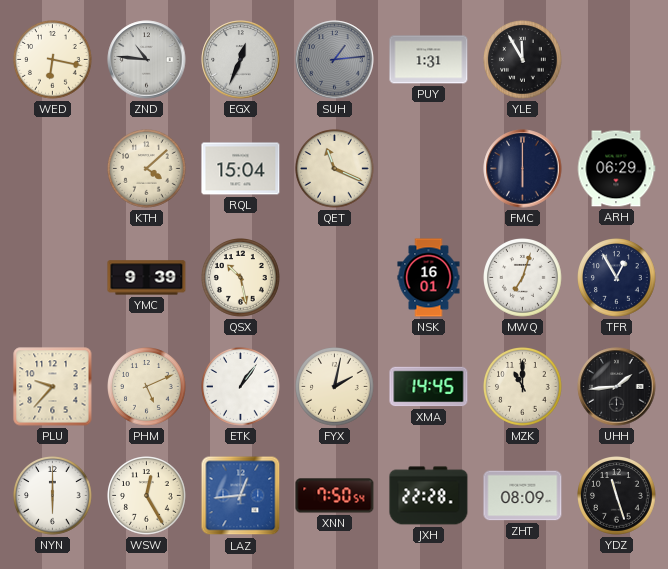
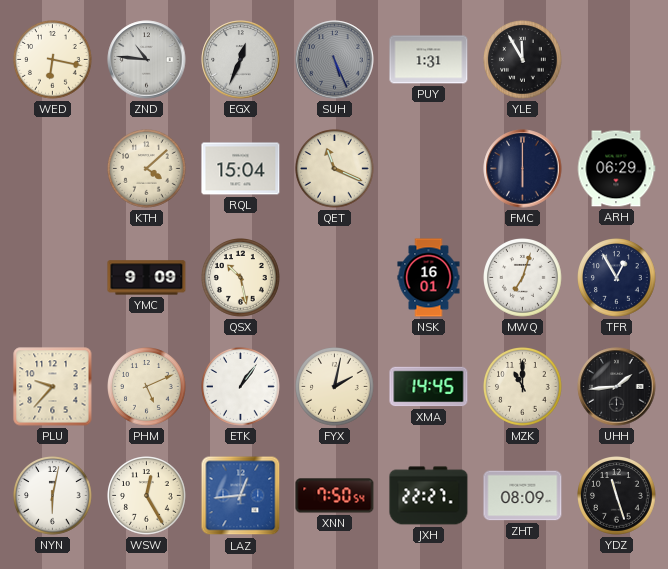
SUH: 1:14 -> 5:26
YMC: 9:39 -> 9:09
NYN: 6:00 -> 6:02
JXH: 22:28 -> 22:27
